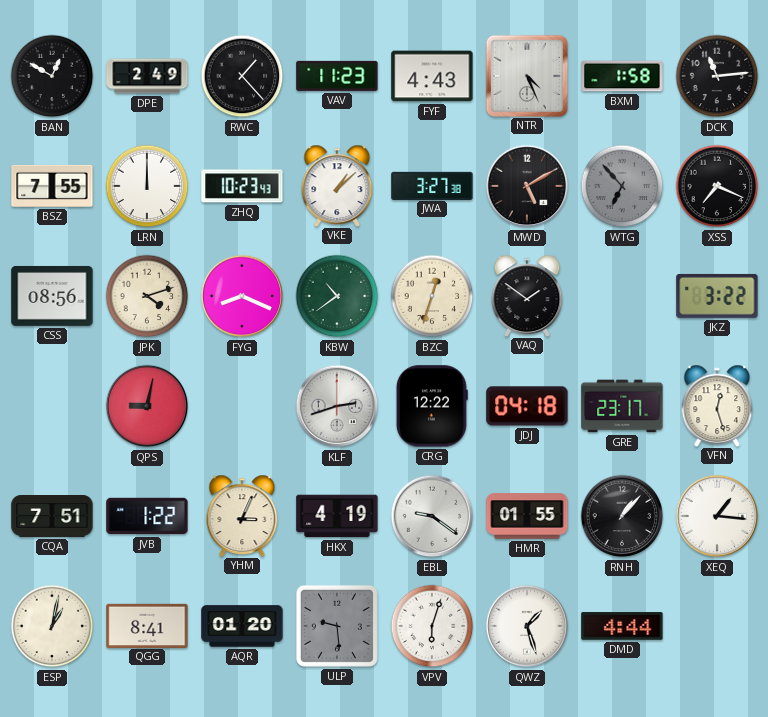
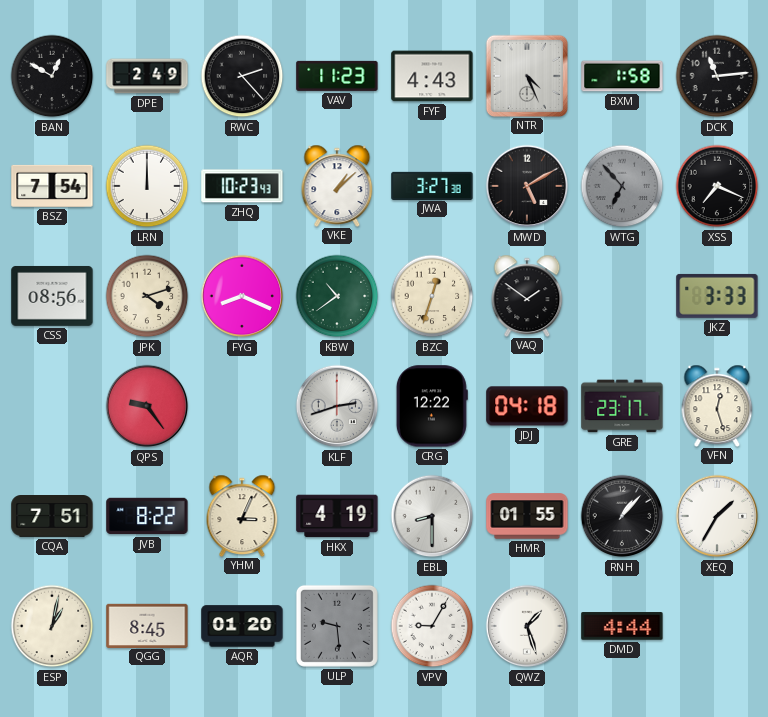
RWC: 1:23 -> 2:23
BSZ: 7:55 -> 7:54
JKZ: 3:22 -> 3:33
QPS: 9:02 -> 9:24
JVB: 1:22 -> 8:22
EBL: 9:21 -> 8:30
XEQ: 1:16 -> 1:35
QGG: 8:41 -> 8:45
VPV: 6:03 -> 9:05
